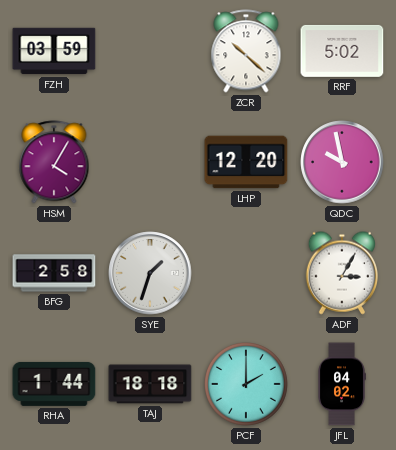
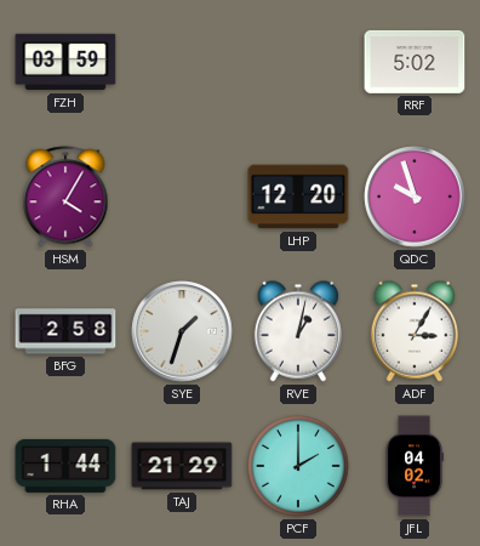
ZCR: 10:22 -> none
QDC: 9:58 -> 9:57
RVE: none -> 1:02
TAJ: 18:18 -> 21:29
